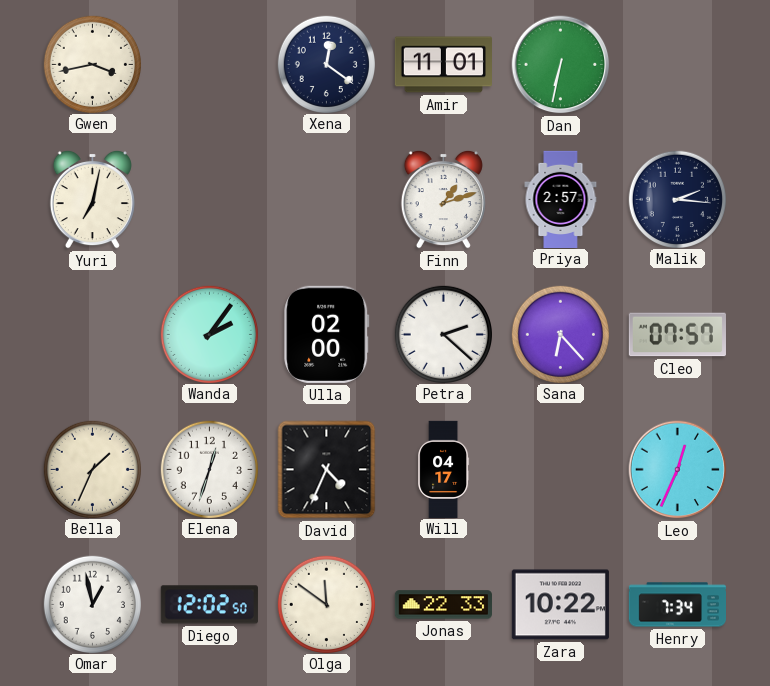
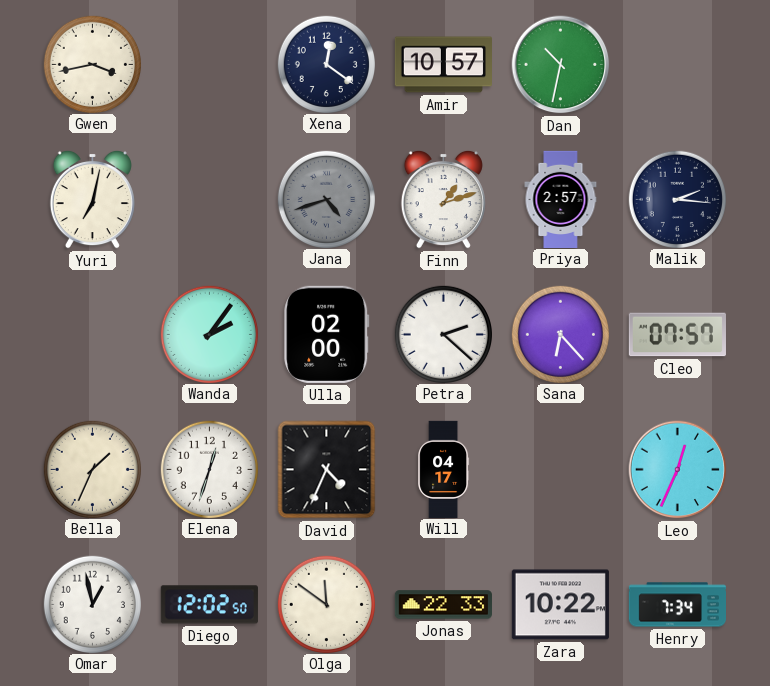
Amir: 11:01 -> 10:57
Dan: 6:32 -> 10:32
Jana: none -> 4:42
